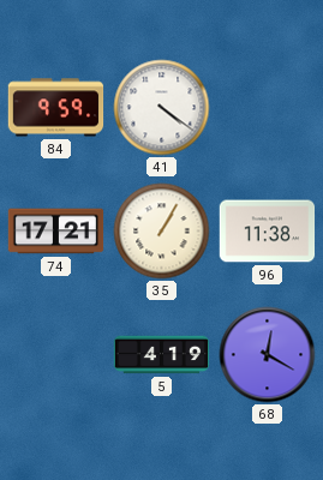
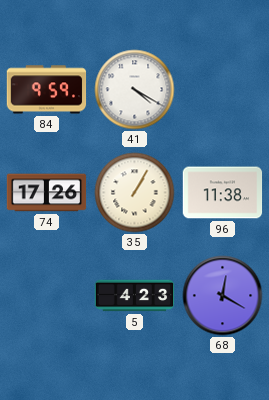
41: 4:21 -> 4:20
74: 17:21 -> 17:26
5: 4:19 -> 4:23
